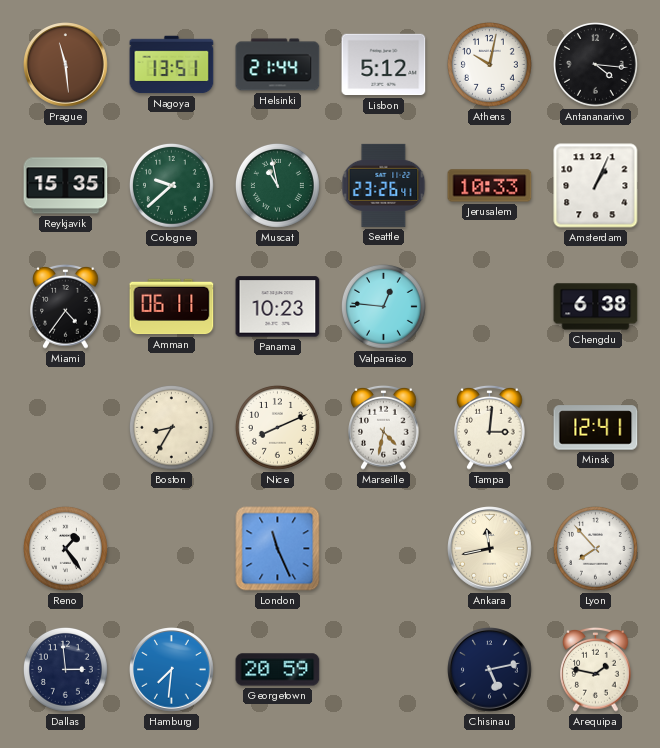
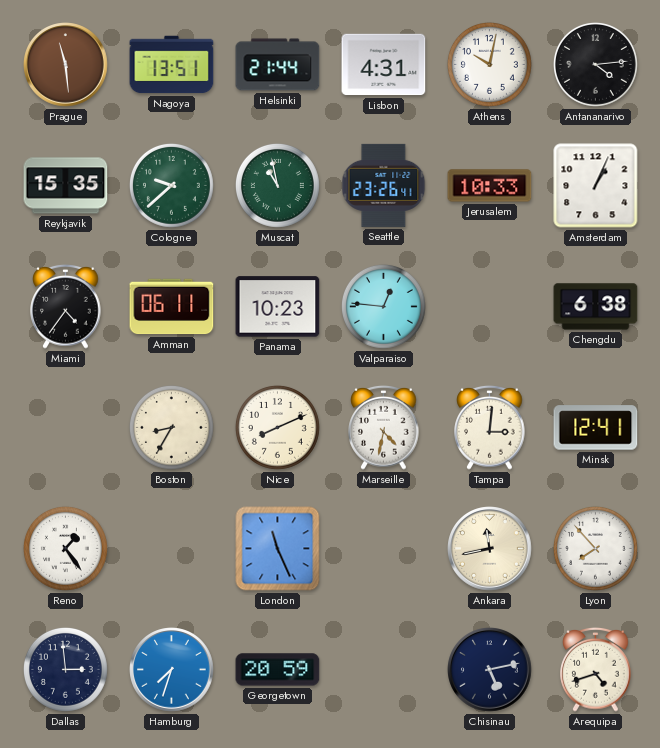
Lisbon: 5:12 -> 4:31
Antananarivo: 4:16 -> 4:14
Hamburg: 7:31 -> 7:33
Arequipa: 1:47 -> 4:42
